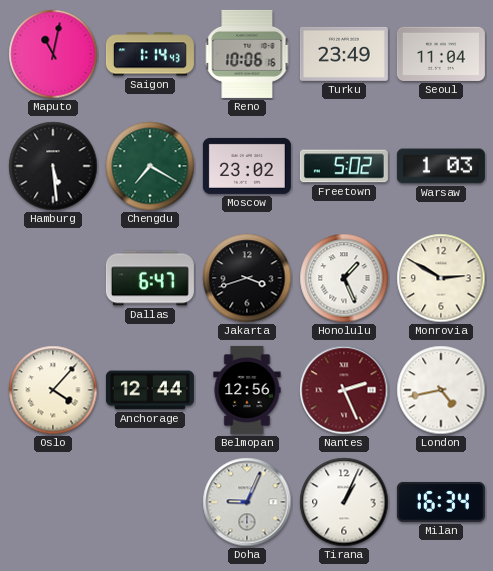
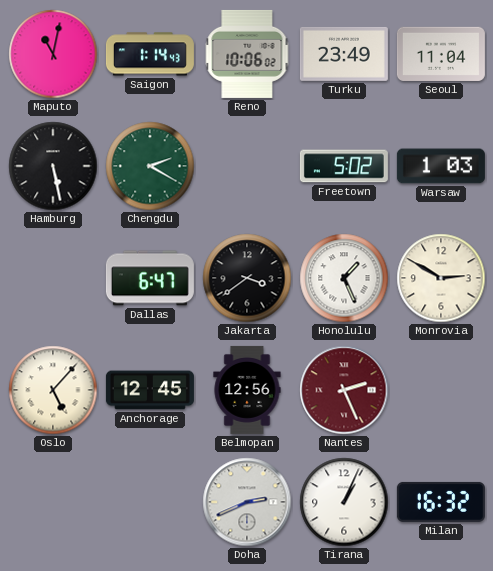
Reno: 10:06:16 -> 10:06:02
Hamburg: 5:29 -> 5:28
Chengdu: 7:20 -> 2:20
Moscow: 23:02 -> none
Jakarta: 3:42 -> 3:39
Oslo: 4:07 -> 5:07
Anchorage: 12:44 -> 12:45
London: 4:43 -> none
Doha: 9:04 -> 2:41
Milan: 16:34 -> 16:32
